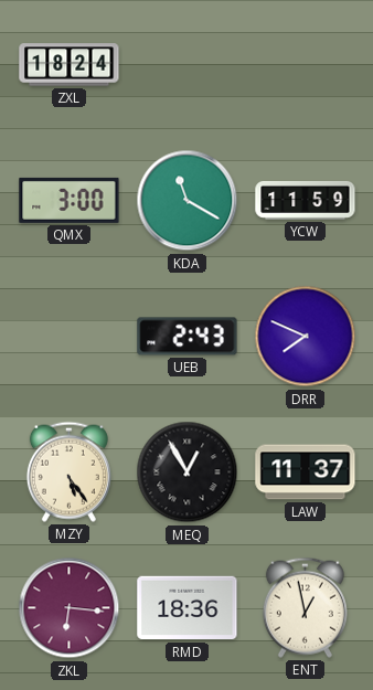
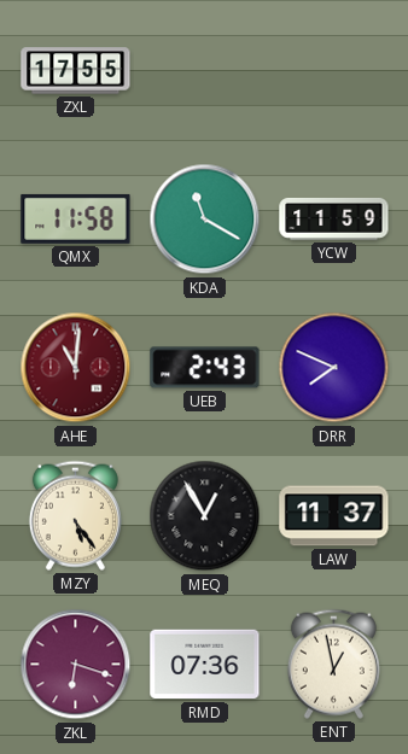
ZXL: 18:24 -> 17:55
QMX: 3:00 -> 11:58
AHE: none -> 11:01
ZKL: 6:16 -> 6:18
RMD: 18:36 -> 07:36
